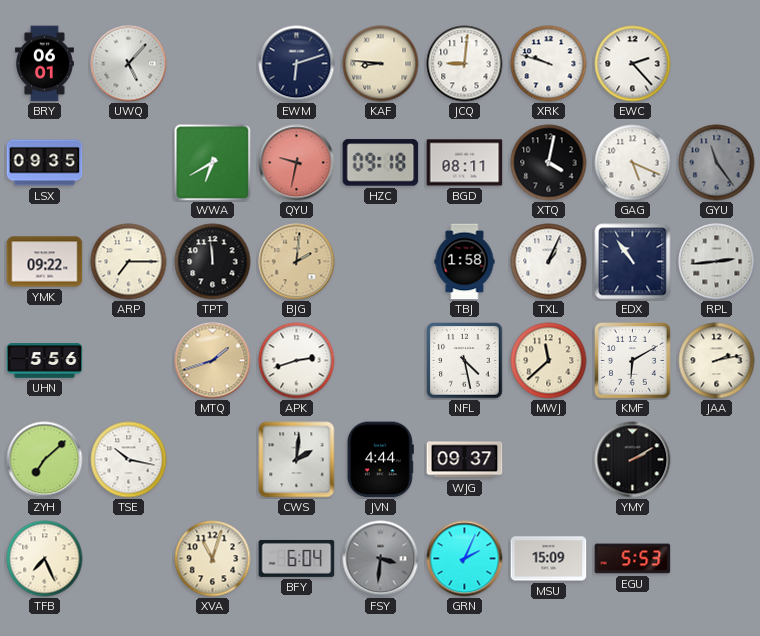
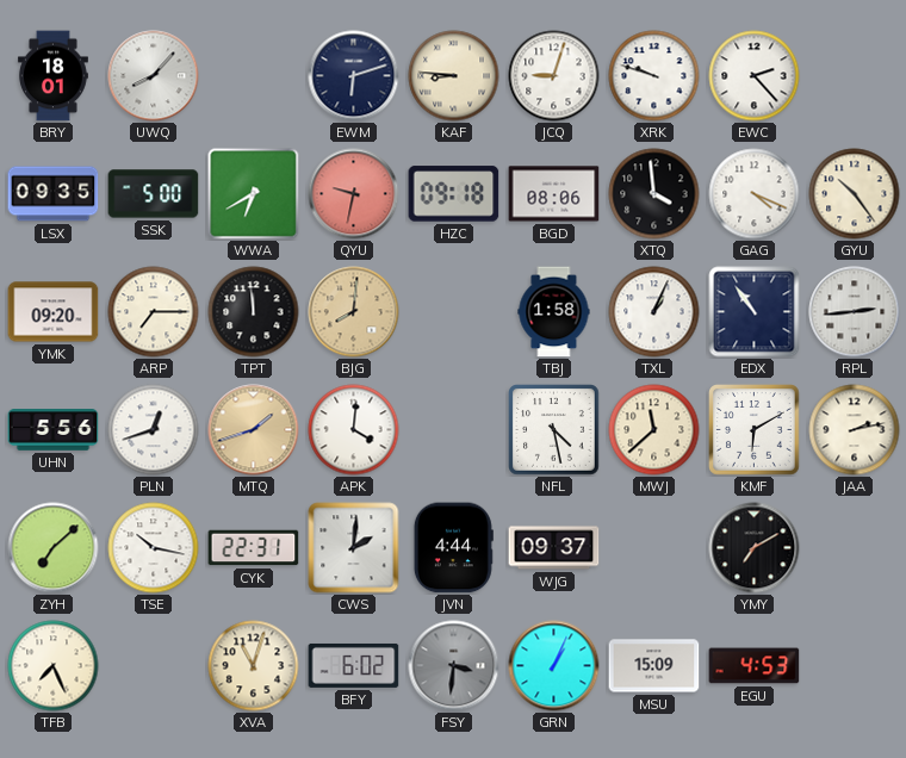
BRY: 06:01 -> 18:01
UWQ: 5:07 -> 8:07
JCQ: 9:01 -> 9:03
SSK: none -> 5:00
BGD: 08:11 -> 08:06
XTQ: 4:02 -> 3:59
GAG: 5:19 -> 4:19
GYU: 11:24 -> 10:24
GYU dial: grey -> cream
YMK: 09:22 -> 09:20
BJG: 2:01 -> 8:01
PLN: none -> 12:42
APK: 2:42 -> 4:01
CYK: none -> 22:31
YMY: 2:10 -> 7:10
BFY: 6:04 -> 6:02
GRN: 2:04 -> 1:04
EGU: 5:53 -> 4:53
